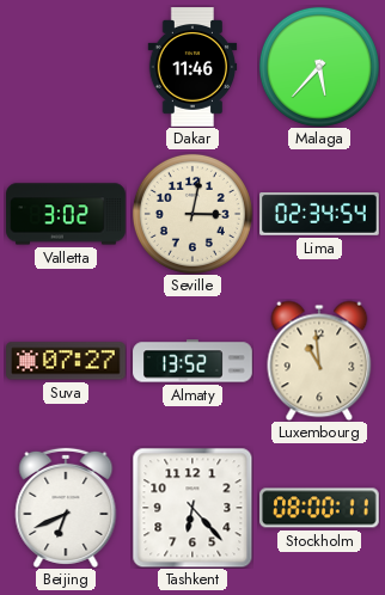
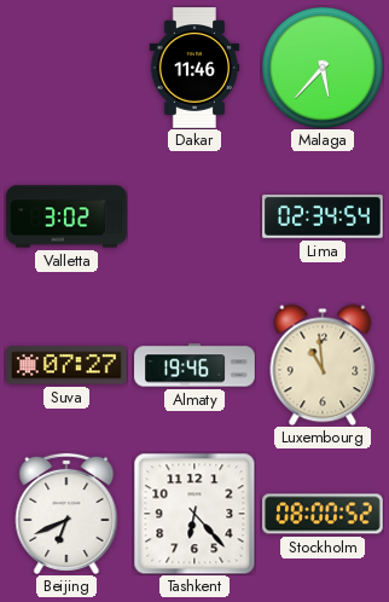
Seville: 3:02 -> none
Almaty: 13:52 -> 19:46
Stockholm: 08:00:11 -> 08:00:52
